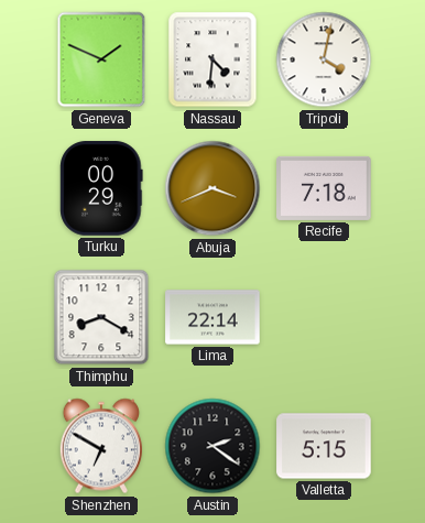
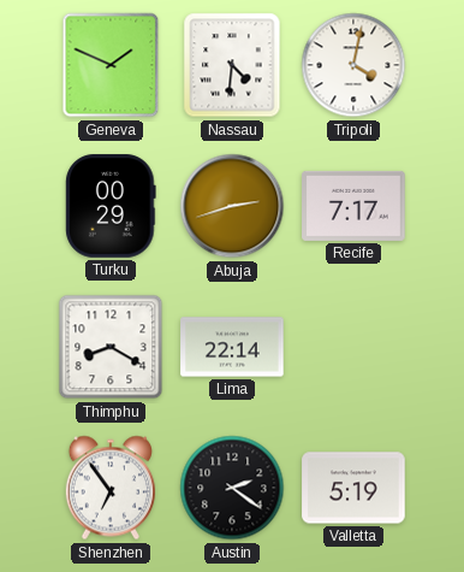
Abuja: 3:41 -> 2:42
Recife: 7:18 -> 7:17
Shenzhen: 6:50 -> 6:54
Valletta: 5:15 -> 5:19
